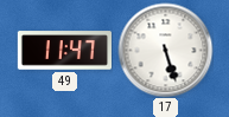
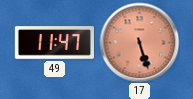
17 dial: white -> salmon
